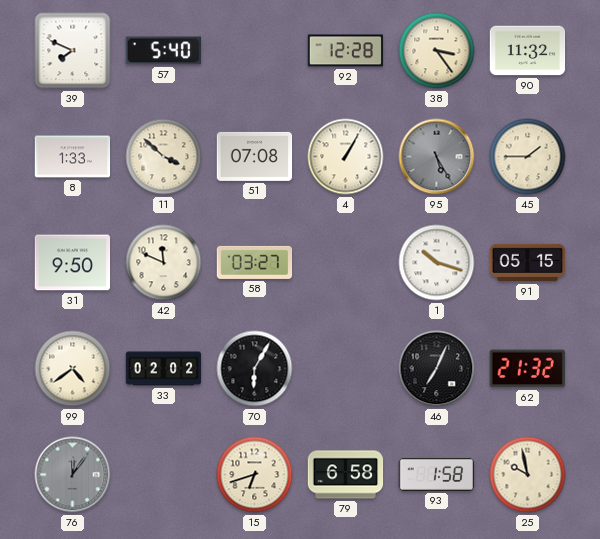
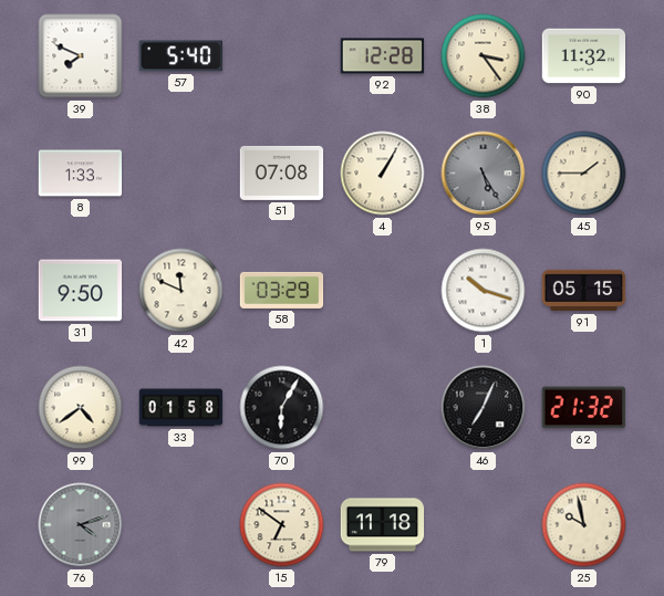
11: 3:52 -> none
58: 03:27 -> 03:29
33: 02:02 -> 01:58
76: 12:06 -> 4:12
15: 6:42 -> 6:51
79: 6:58 -> 11:18
93: 1:58 -> none
